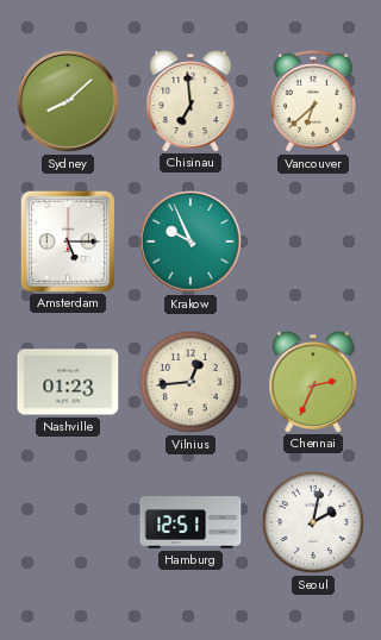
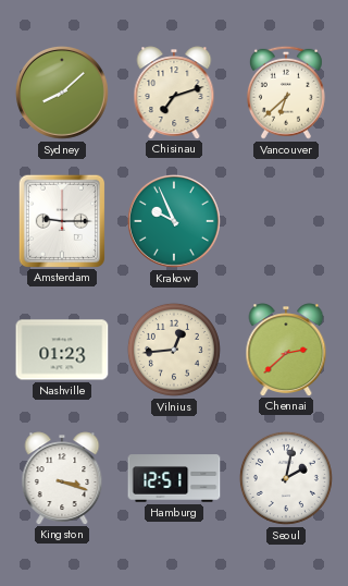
Chisinau: 6:59 -> 7:12
Amsterdam: 5:15 -> 9:15
Chennai: 2:34 -> 2:38
Kingston: none -> 3:18
